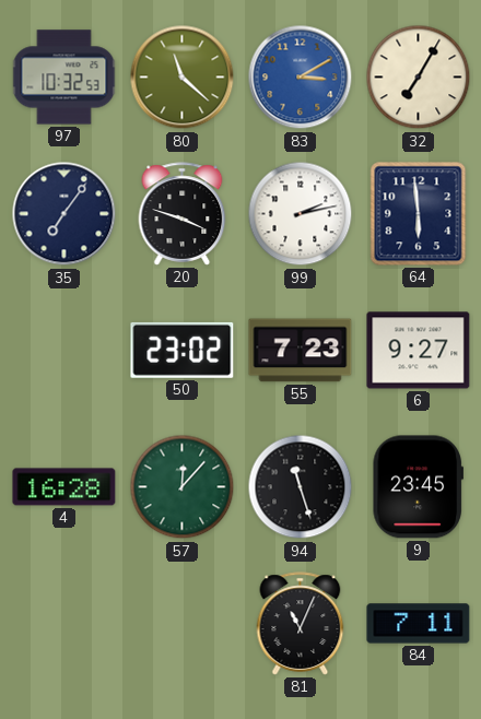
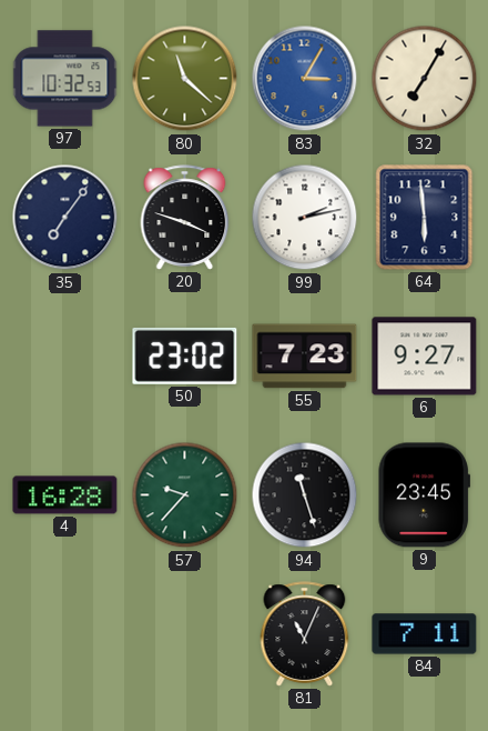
83: 3:10 -> 3:05
57: 12:07 -> 9:37
